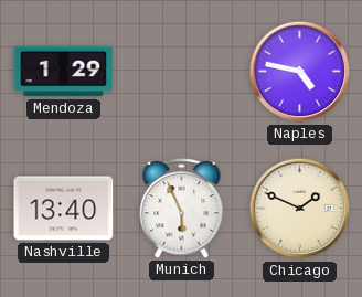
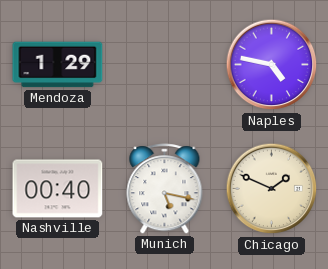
Nashville: 13:40 -> 00:40
Munich: 5:56 -> 5:17
